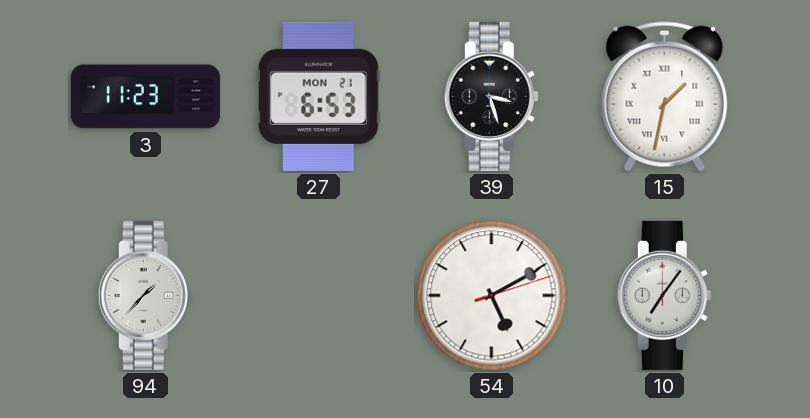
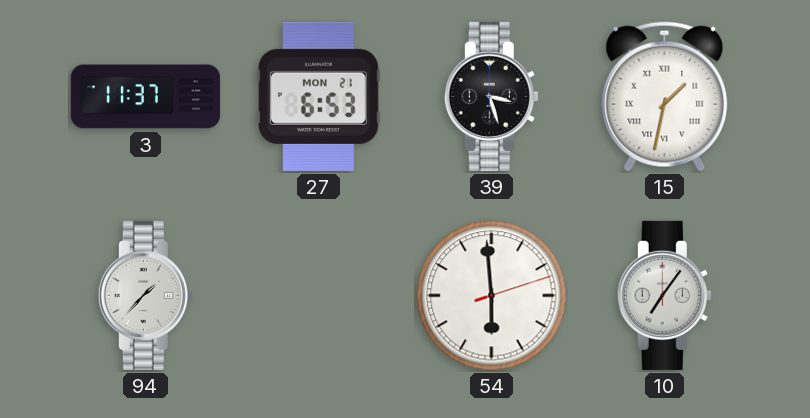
3: 11:23 -> 11:37
54: 5:10 -> 5:59
